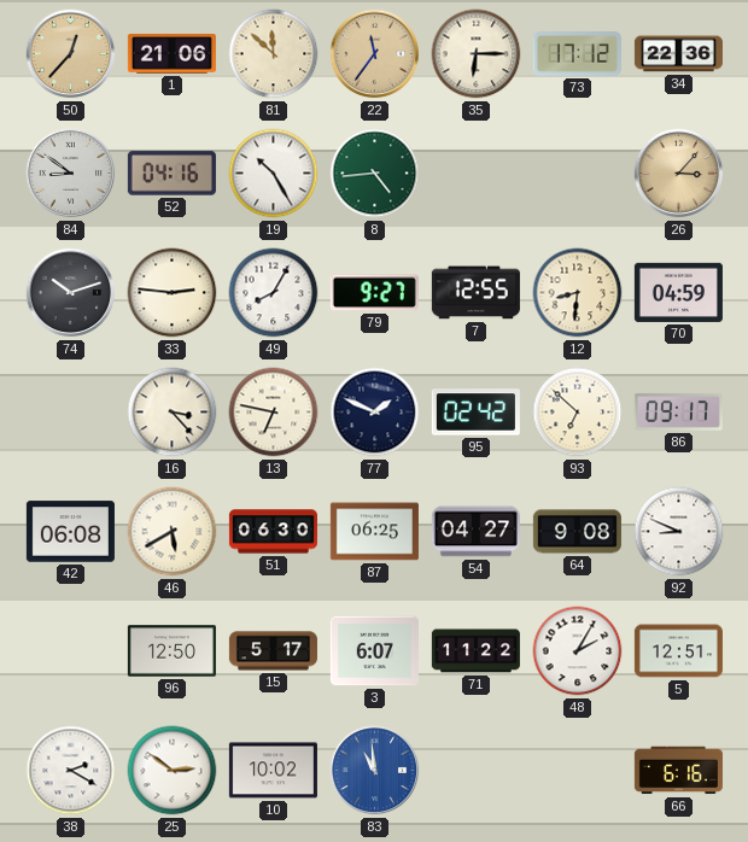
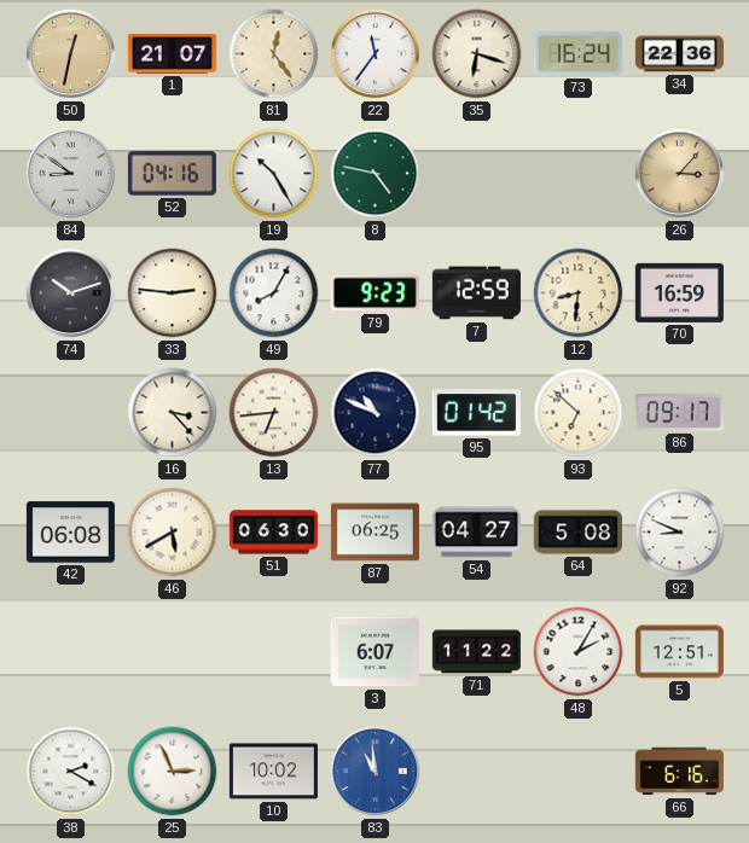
50: 12:37 -> 12:32
1: 21:06 -> 21:07
81: 11:52 -> 12:24
22 dial: champagne -> white
35: 6:15 -> 6:18
73: 17:12 -> 16:24
8: 4:44 -> 4:47
79: 9:27 -> 9:23
7: 12:55 -> 12:59
70: 04:59 -> 16:59
13: 6:47 -> 6:44
77: 1:49 -> 10:49
95: 02:42 -> 01:42
64: 9:08 -> 5:08
96: 12:50 -> none
15: 5:17 -> none
25: 2:51 -> 2:56
